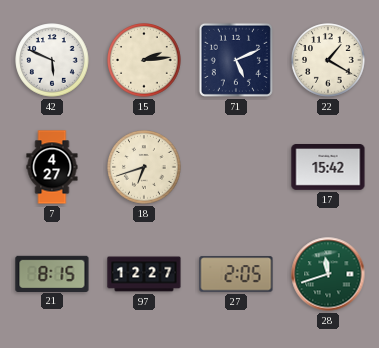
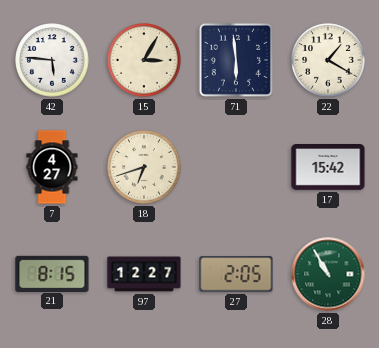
42: 5:49 -> 5:46
15: 2:14 -> 3:05
71: 5:11 -> 5:59
28: 11:42 -> 10:55
